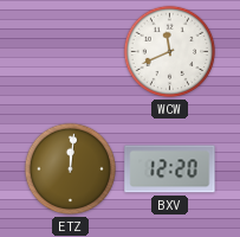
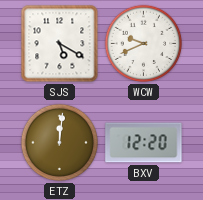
SJS: none -> 5:20
WCW: 11:41 -> 9:41
